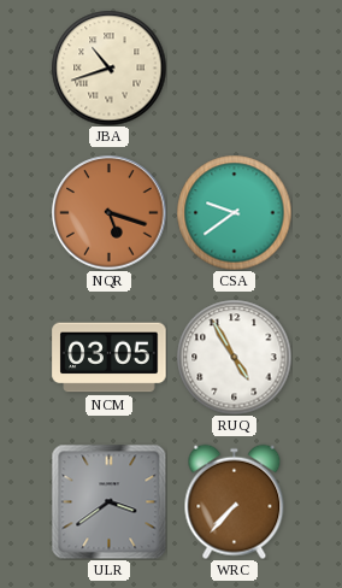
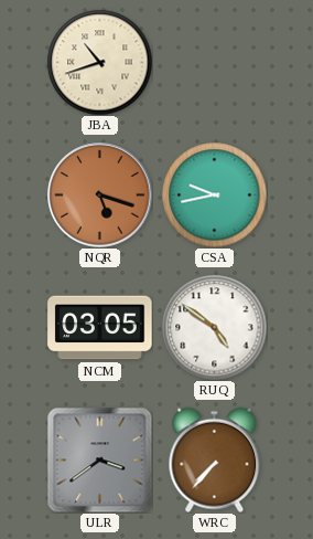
CSA: 9:39 -> 9:43
RUQ: 4:55 -> 4:51
